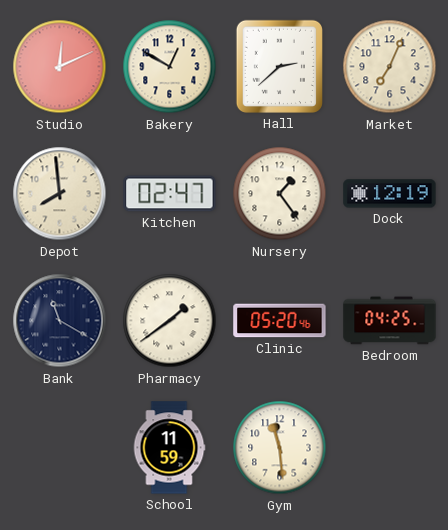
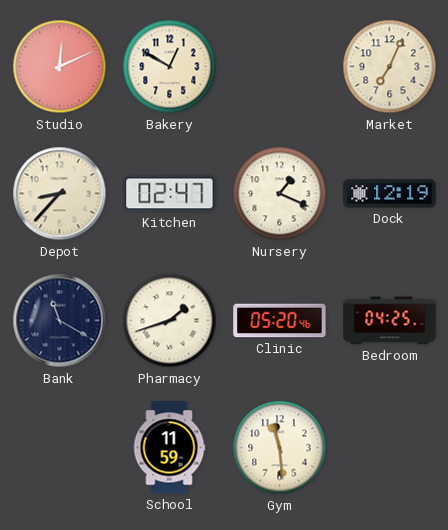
Hall: 2:38 -> none
Depot: 7:59 -> 8:37
Nursery: 1:24 -> 1:19
Pharmacy: 1:39 -> 1:42
